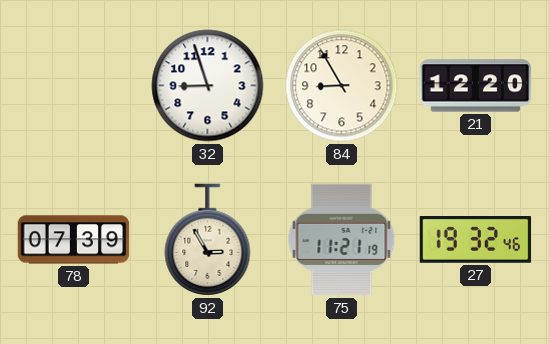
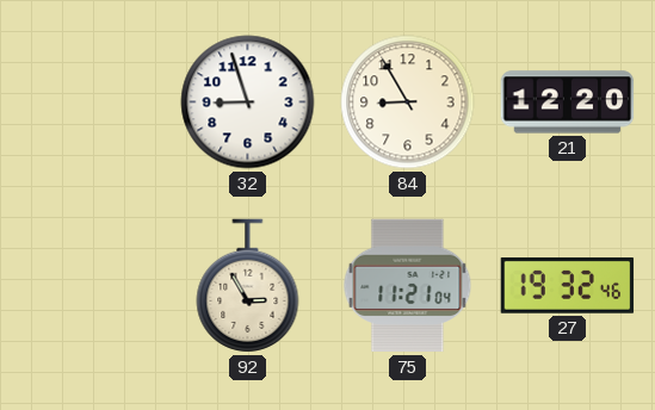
78: 07:39 -> none
75: 11:21:19 -> 11:21:04
